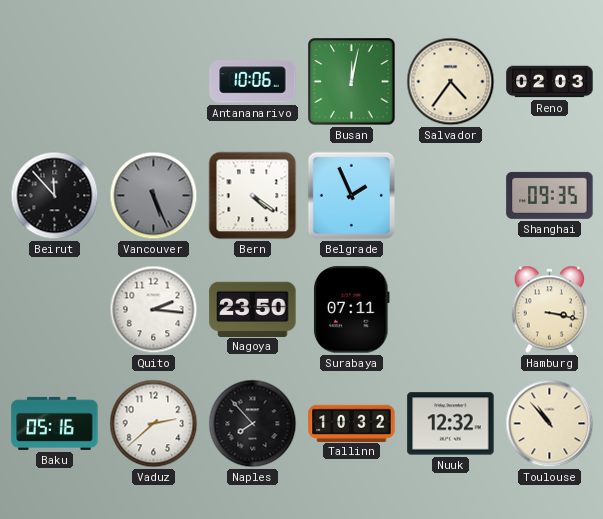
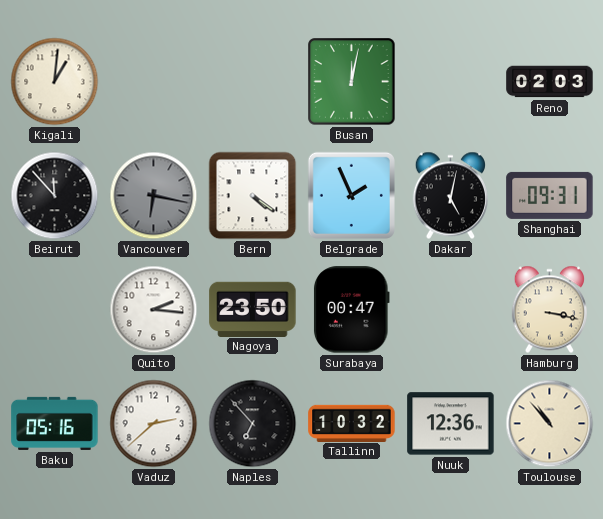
Kigali: none -> 1:01
Antananarivo: 10:06 -> none
Salvador: 4:36 -> none
Vancouver: 5:26 -> 6:17
Dakar: none -> 5:02
Shanghai: 09:35 -> 09:31
Surabaya: 07:11 -> 00:47
Naples: 7:53 -> 6:53
Nuuk: 12:32 -> 12:36
